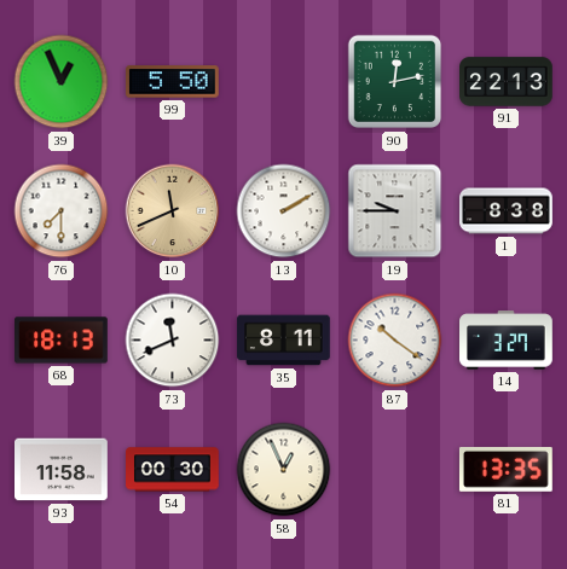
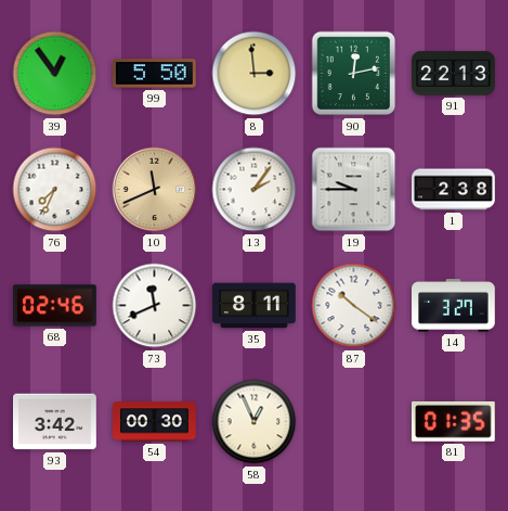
39: 12:56 -> 12:54
8: none -> 2:59
76: 7:30 -> 7:34
13: 2:10 -> 2:06
1: 8:38 -> 2:38
68: 18:13 -> 02:46
93: 11:58 -> 3:42
81: 13:35 -> 01:35
